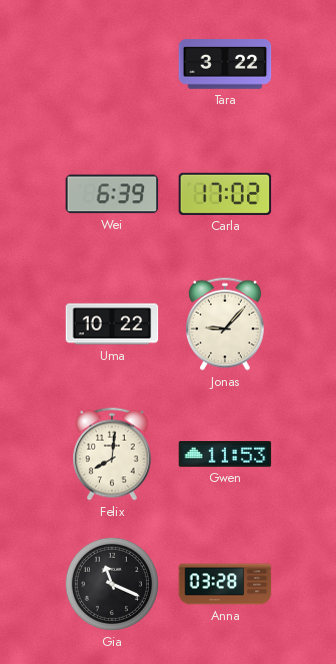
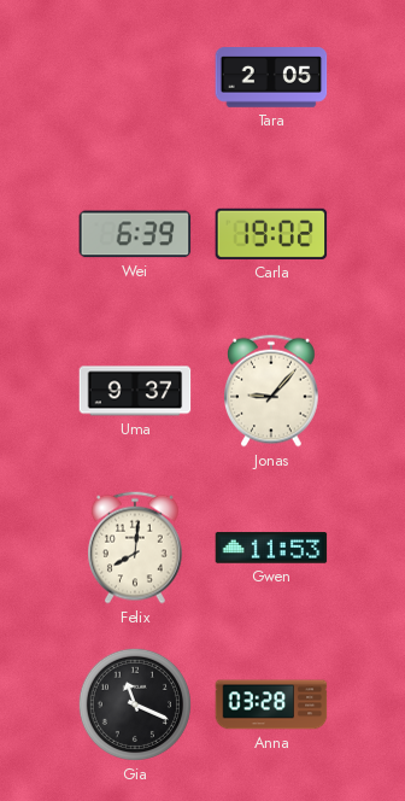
Tara: 3:22 -> 2:05
Carla: 17:02 -> 19:02
Uma: 10:22 -> 9:37
